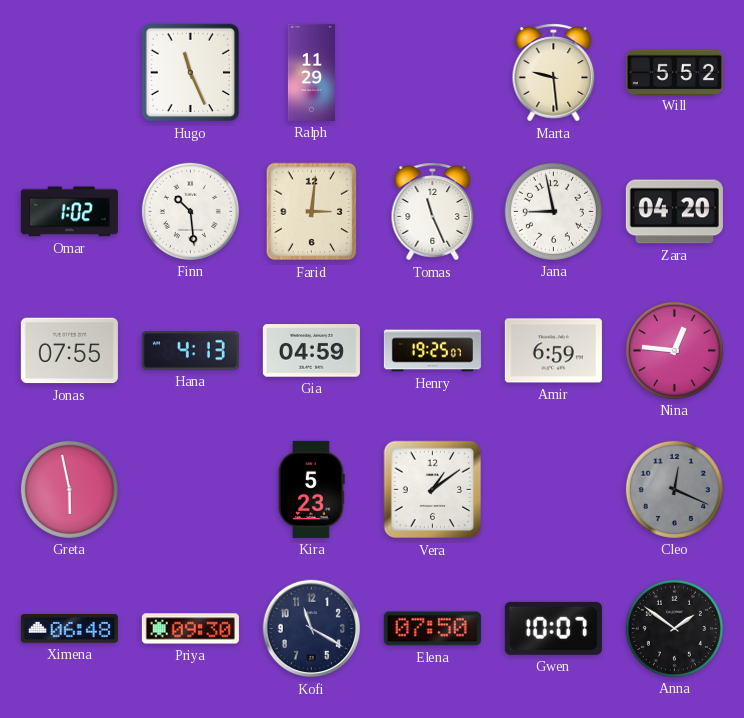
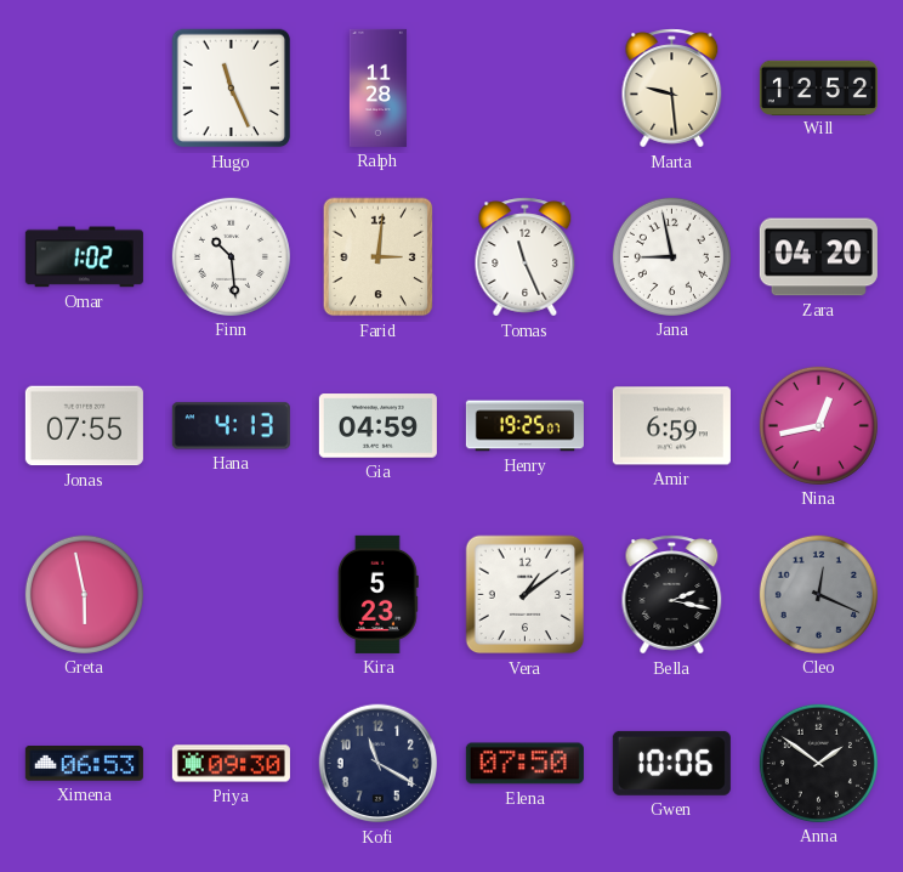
Ralph: 11:29 -> 11:28
Will: 5:52 -> 12:52
Nina: 12:46 -> 12:43
Bella: none -> 2:17
Ximena: 06:48 -> 06:53
Gwen: 10:07 -> 10:06
